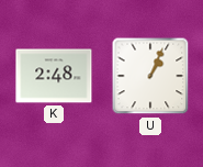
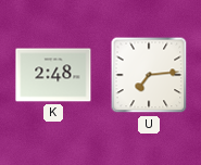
U: 1:04 -> 7:14
